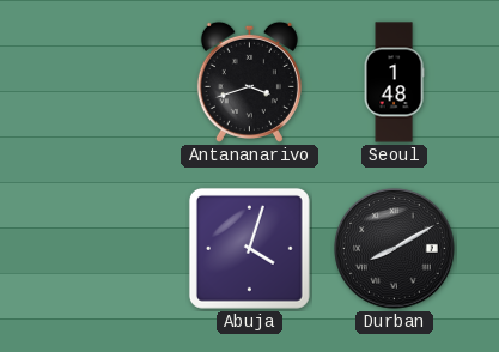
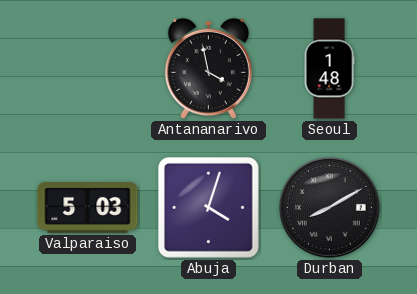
Antananarivo: 3:42 -> 3:58
Valparaiso: none -> 5:03
